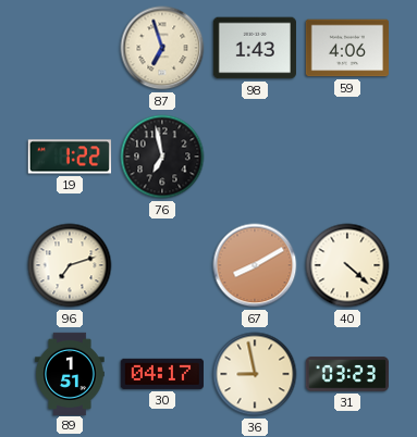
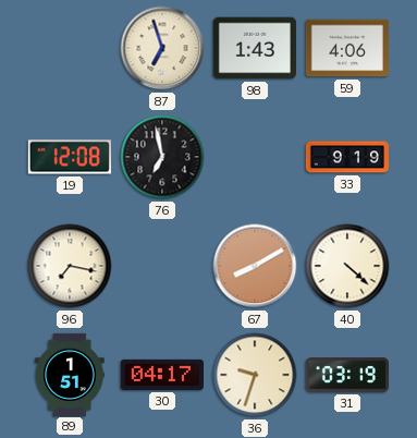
19: 1:22 -> 12:08
33: none -> 9:19
96: 7:12 -> 7:17
36: 8:58 -> 9:33
31: 03:23 -> 03:19
